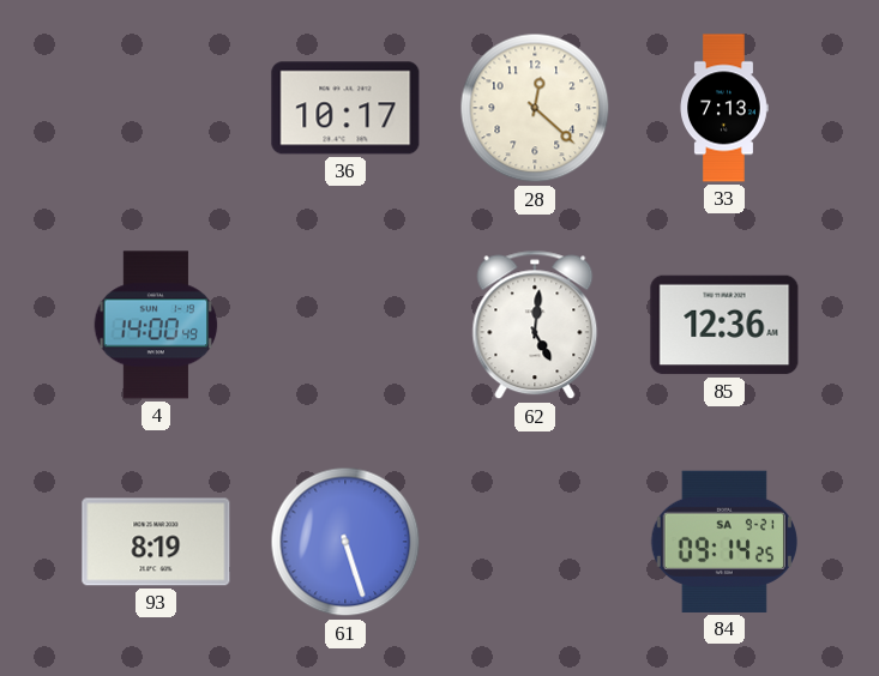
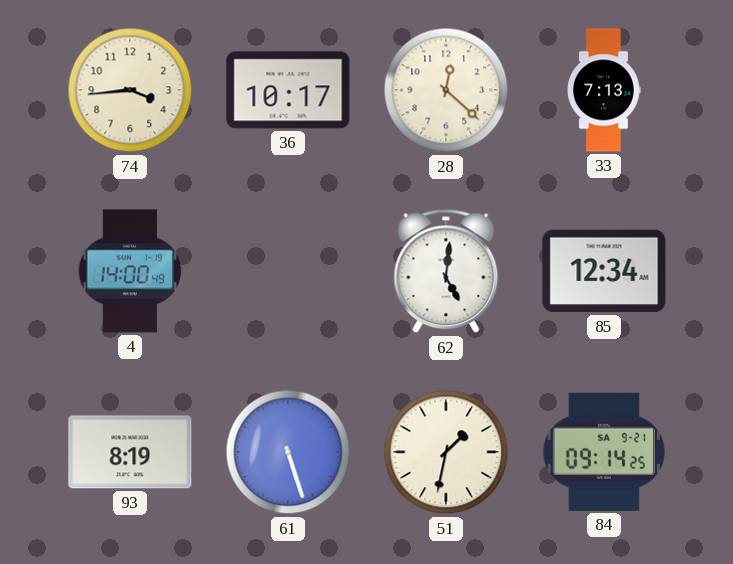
74: none -> 3:44
85: 12:36 -> 12:34
51: none -> 1:32
